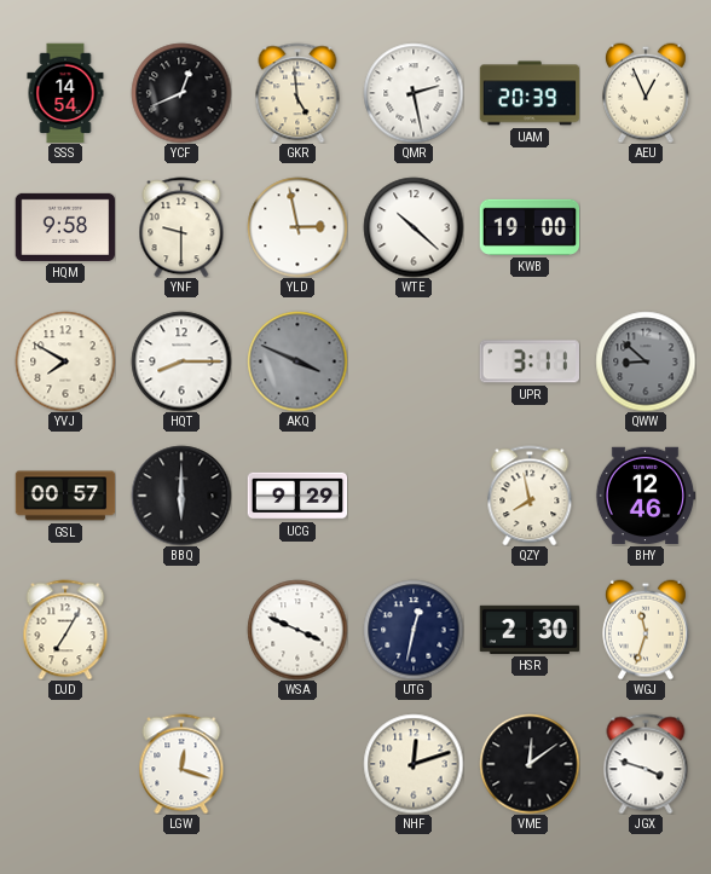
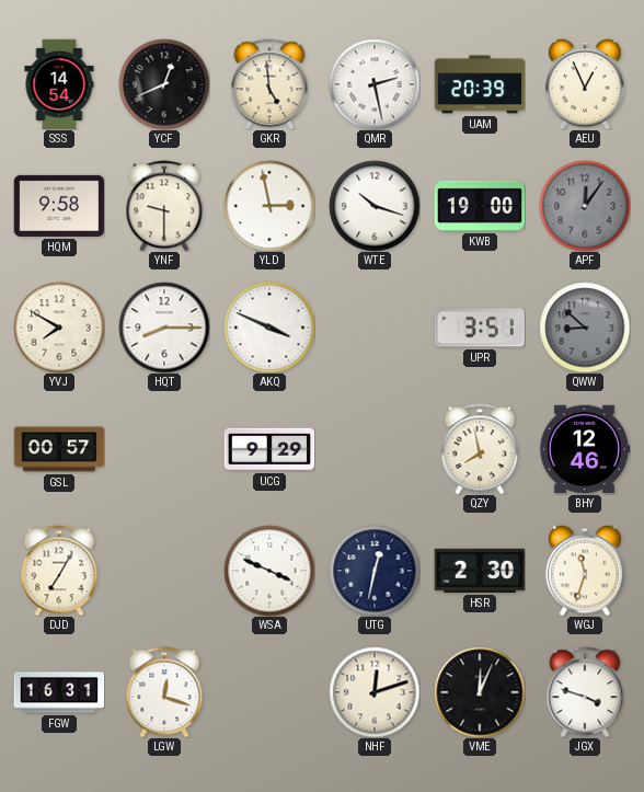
WTE: 10:22 -> 10:18
APF: none -> 12:06
AKQ dial: grey -> white
UPR: 3:11 -> 3:51
BBQ: 6:00 -> none
FGW: none -> 16:31
VME: 12:09 -> 12:04
